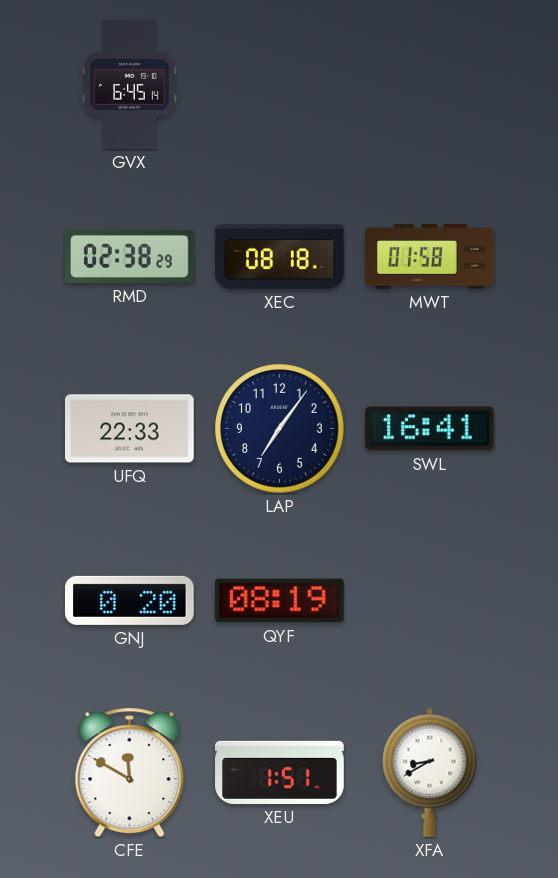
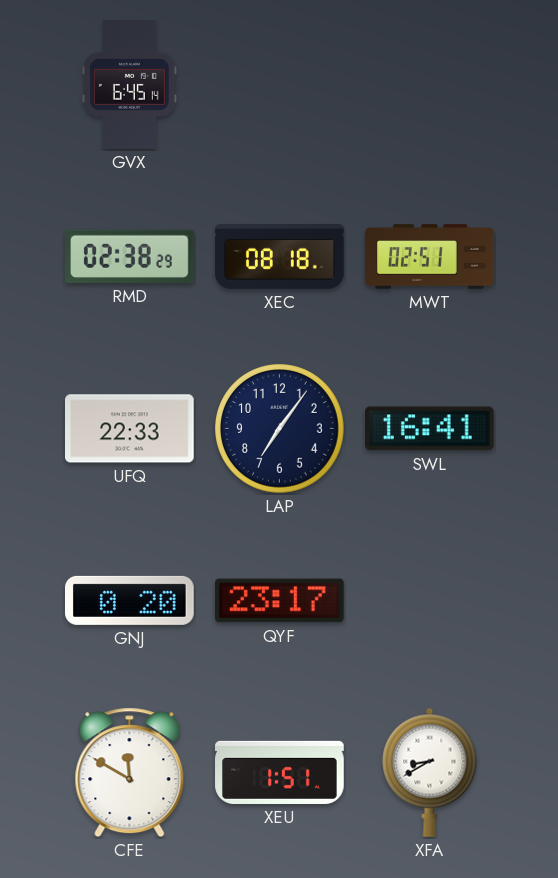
MWT: 01:58 -> 02:51
QYF: 08:19 -> 23:17
